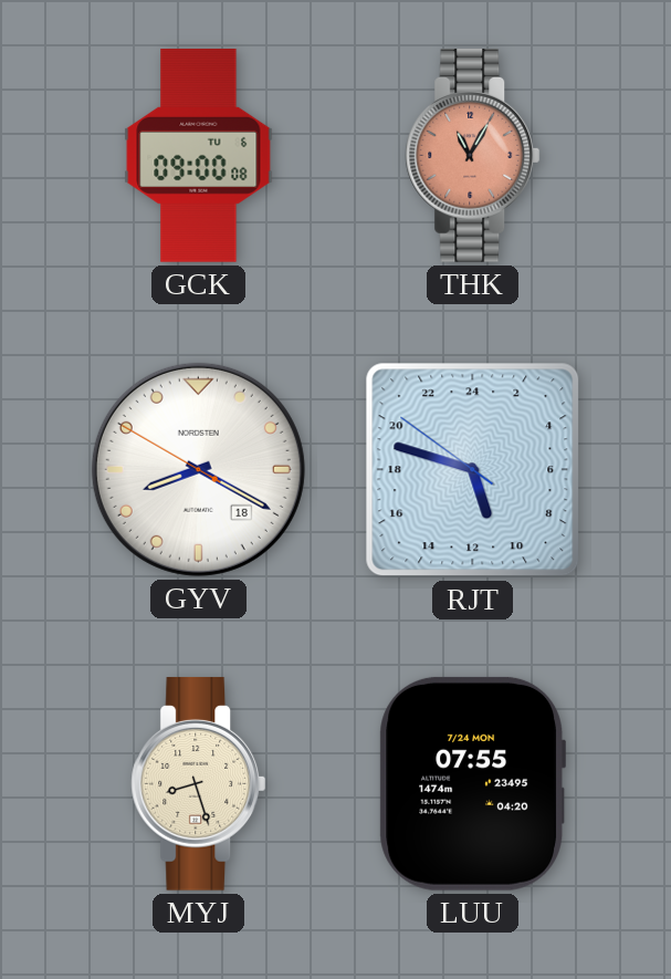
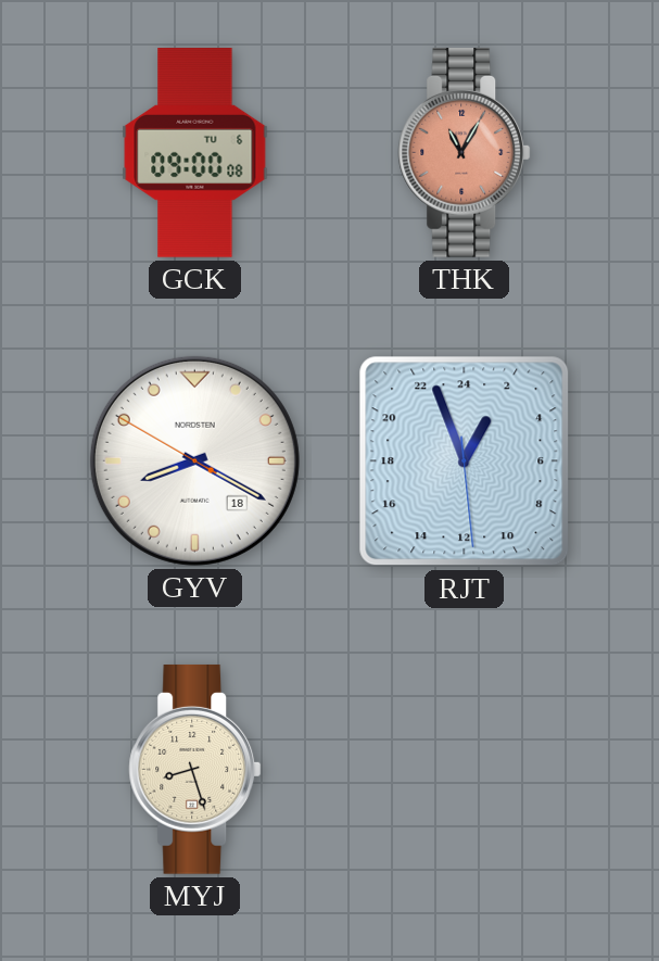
RJT: 10:47 -> 1:56
LUU: 07:55 -> none
